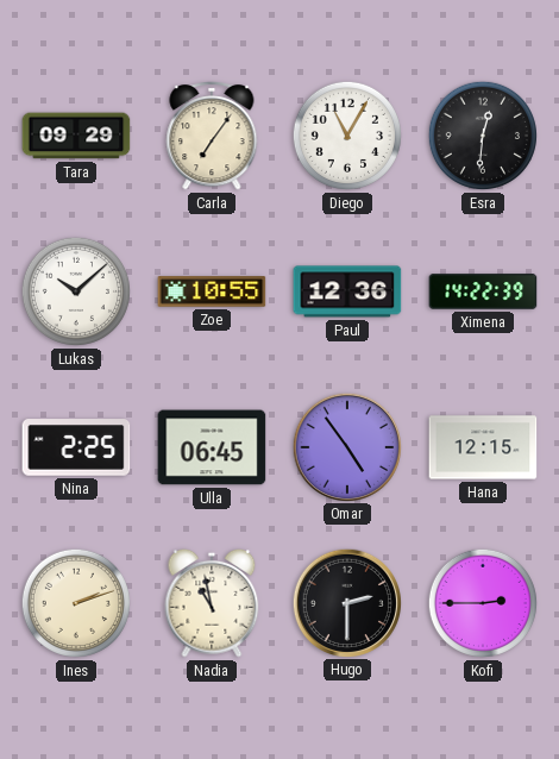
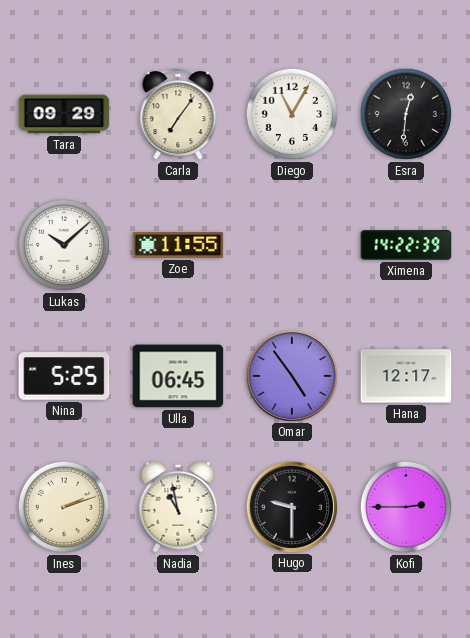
Zoe: 10:55 -> 11:55
Paul: 12:36 -> none
Nina: 2:25 -> 5:25
Hana: 12:15 -> 12:17
Hugo: 2:30 -> 9:30
